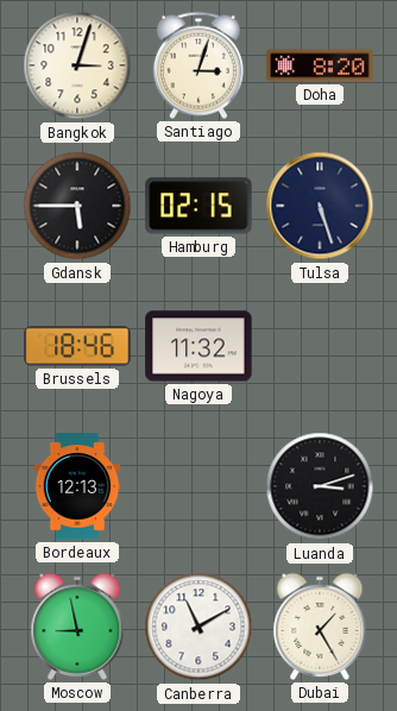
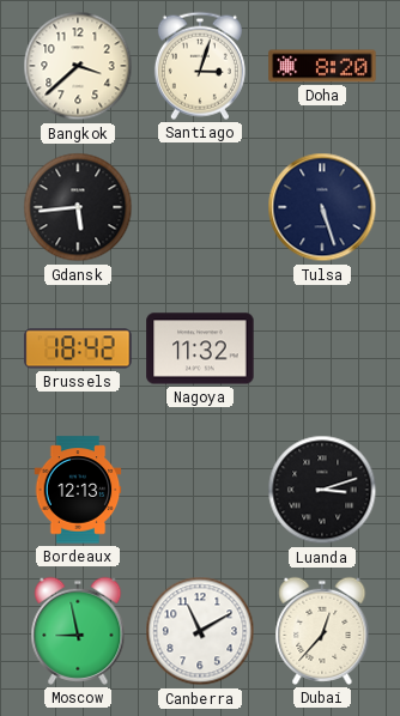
Bangkok: 3:03 -> 3:38
Gdansk: 5:45 -> 5:44
Hamburg: 02:15 -> none
Brussels: 18:46 -> 18:42
Dubai: 1:25 -> 12:37
